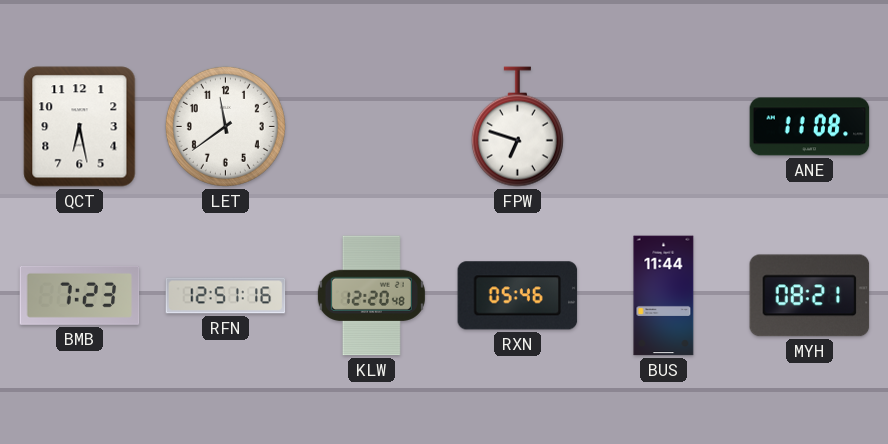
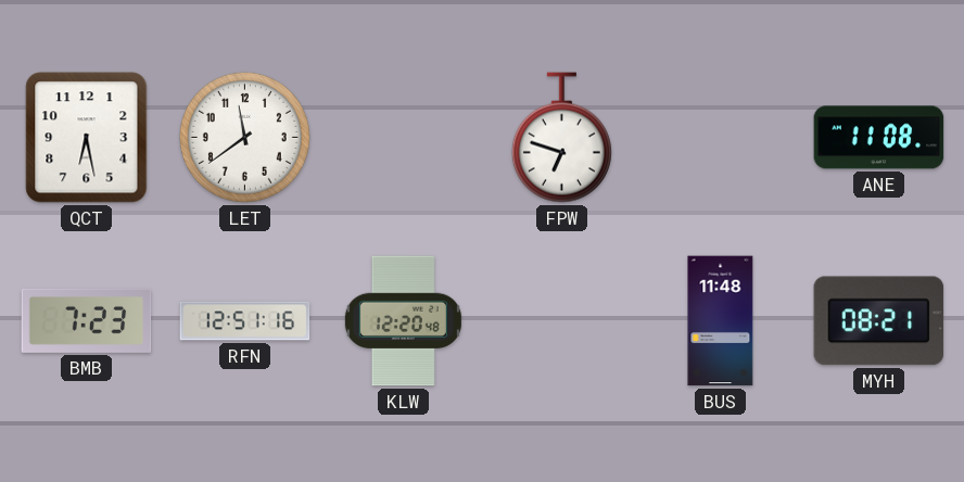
RXN: 05:46 -> none
BUS: 11:44 -> 11:48
